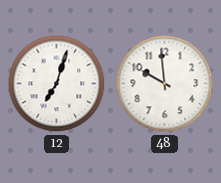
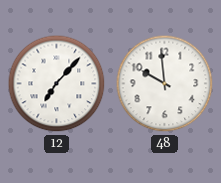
12: 7:03 -> 7:07
